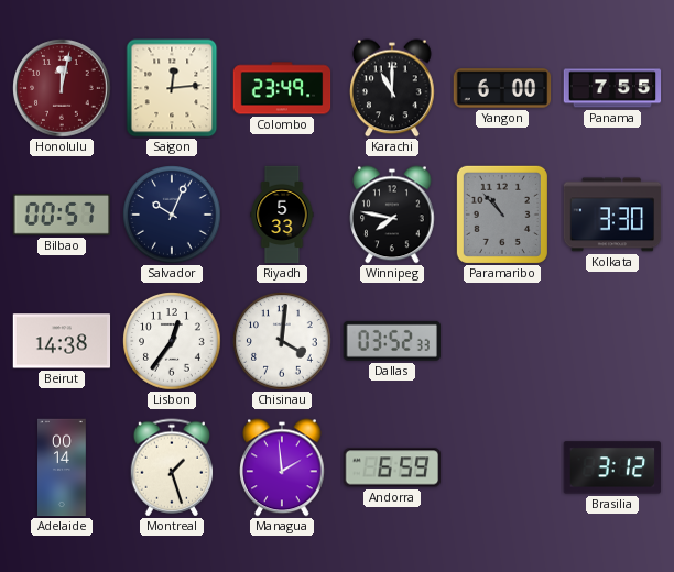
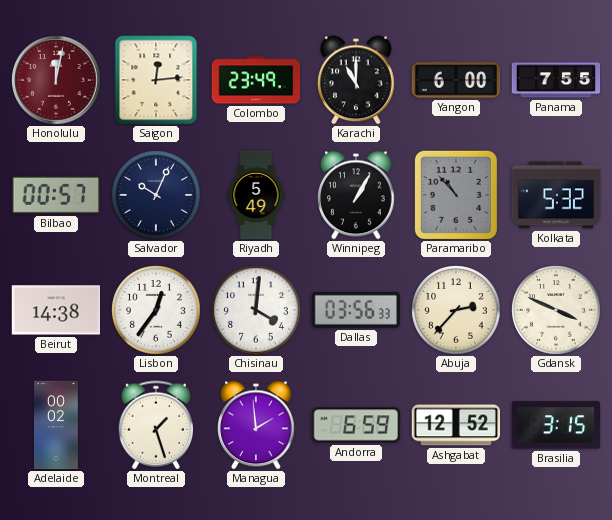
Riyadh: 5:33 -> 5:49
Winnipeg: 7:47 -> 1:05
Kolkata: 3:30 -> 5:32
Dallas: 03:52 -> 03:56
Abuja: none -> 2:37
Gdansk: none -> 3:49
Adelaide: 00:14 -> 00:02
Ashgabat: none -> 12:52
Brasilia: 3:12 -> 3:15
